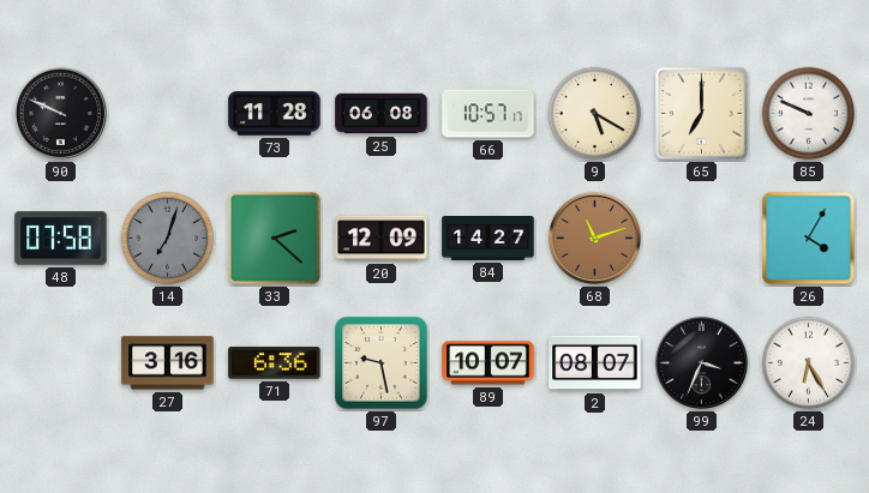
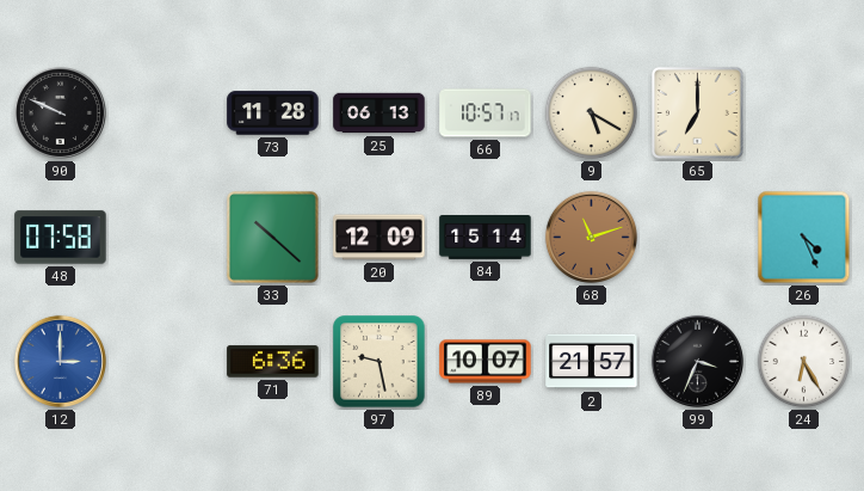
25: 06:08 -> 06:13
85: 9:49 -> none
14: 7:03 -> none
33: 2:22 -> 10:22
84: 14:27 -> 15:14
26: 4:05 -> 4:26
12: none -> 3:00
27: 3:16 -> none
2: 08:07 -> 21:57
